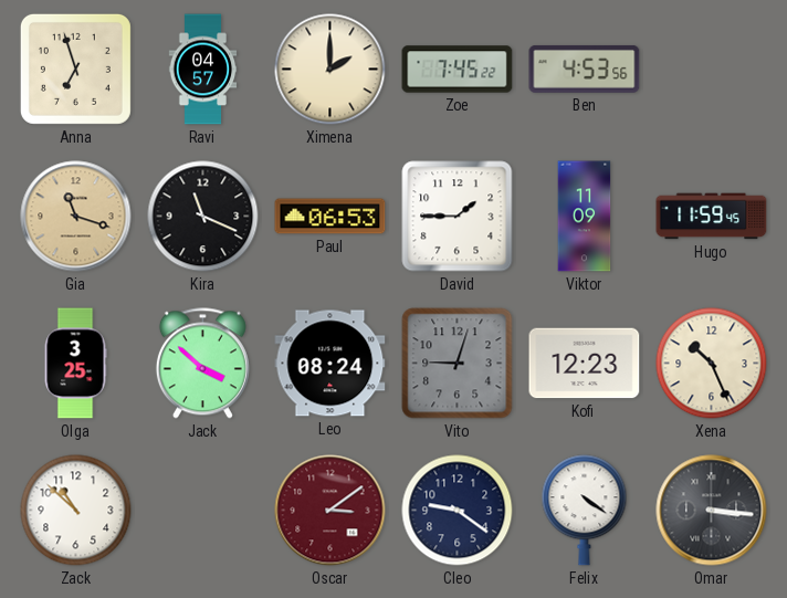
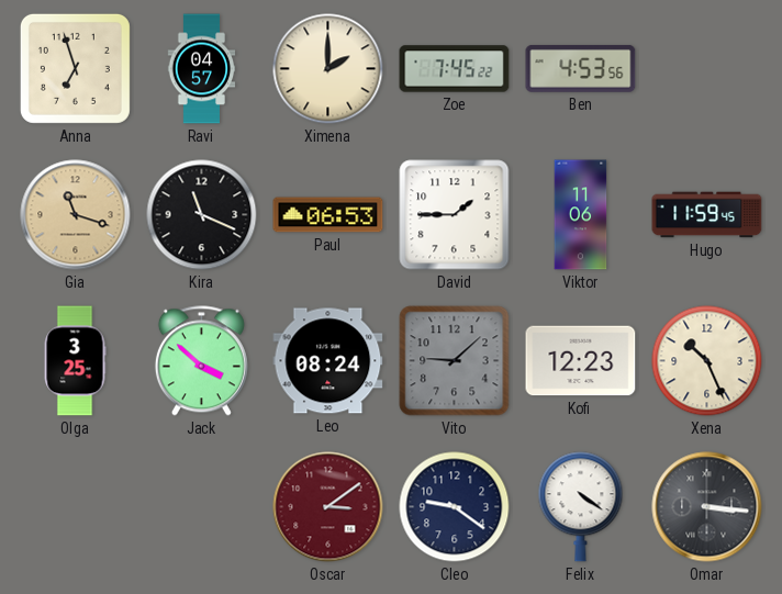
Viktor: 11:09 -> 11:06
Vito: 9:03 -> 9:08
Zack: 10:52 -> none
